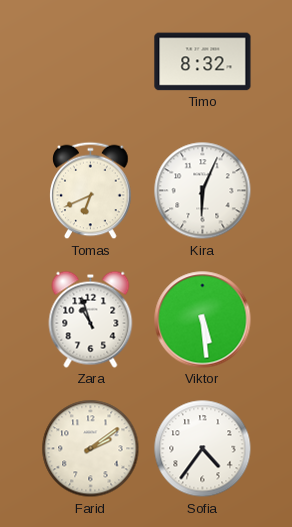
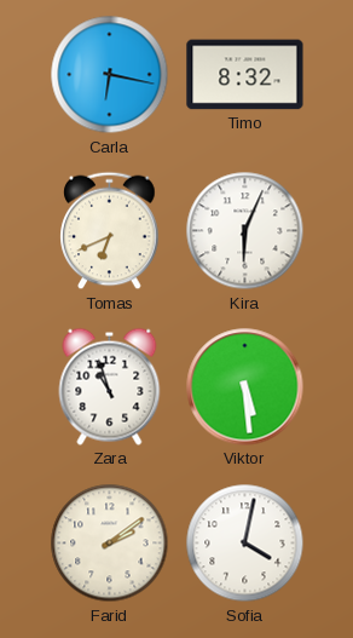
Carla: none -> 6:17
Sofia: 4:36 -> 4:02
